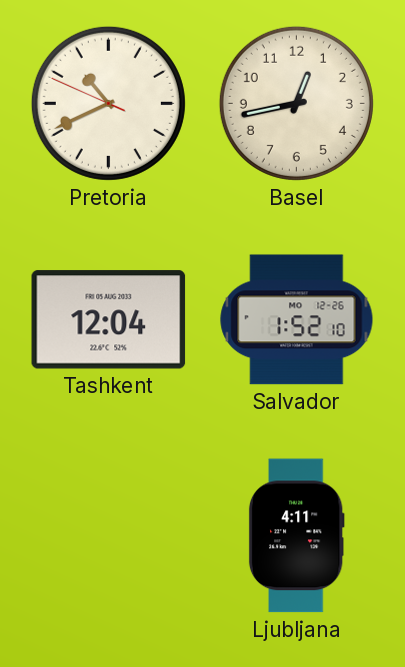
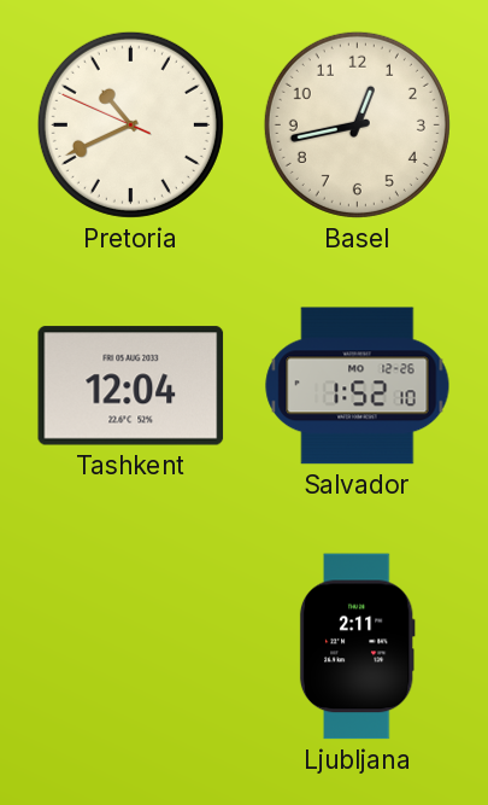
Ljubljana: 4:11 -> 2:11
